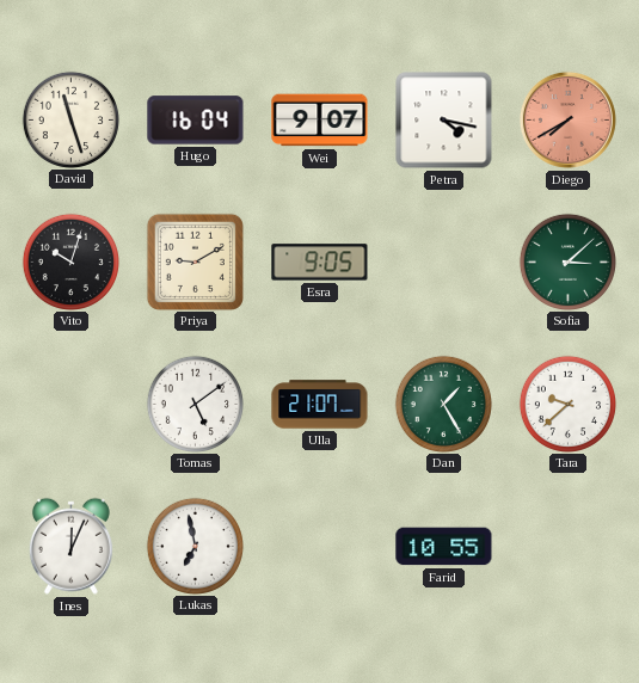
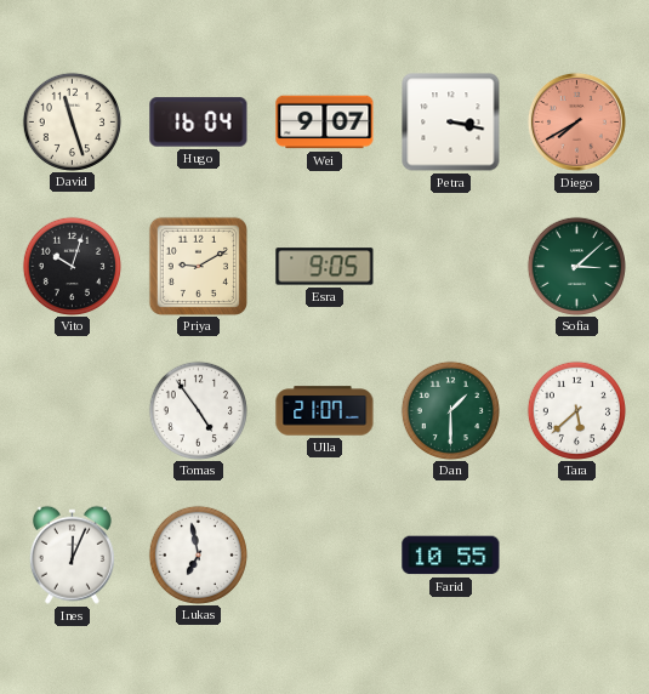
Petra: 4:17 -> 3:17
Tomas: 5:09 -> 4:54
Dan: 1:25 -> 1:30
Tara: 9:38 -> 5:38
